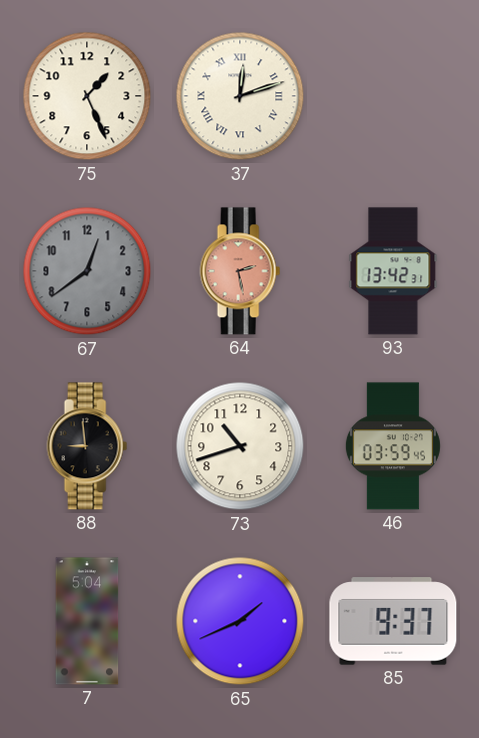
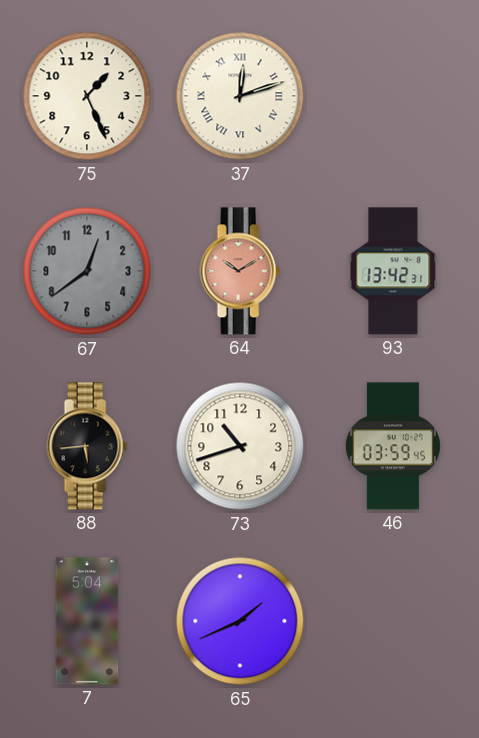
64: 2:28 -> 10:10
88: 8:59 -> 5:44
85: 9:37 -> none
